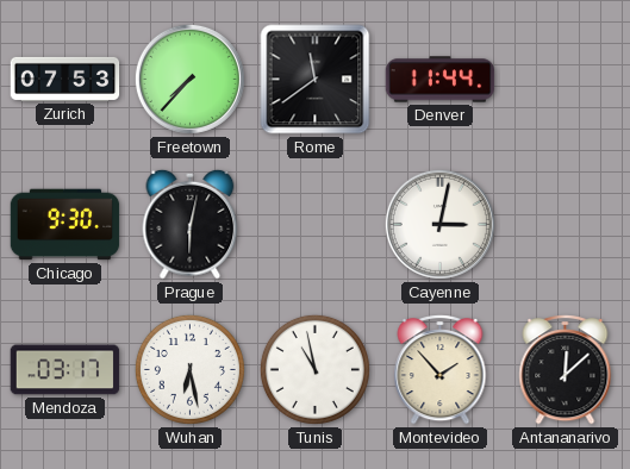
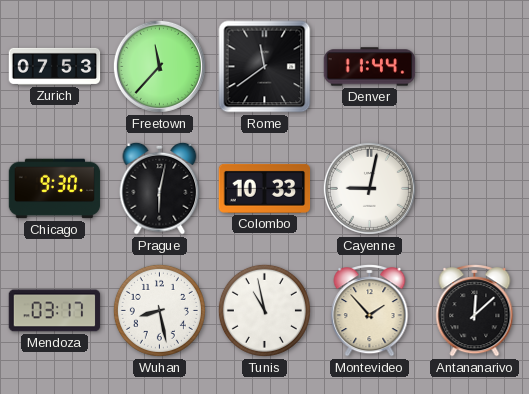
Freetown: 7:37 -> 11:37
Colombo: none -> 10:33
Cayenne: 3:02 -> 9:02
Wuhan: 6:28 -> 8:28
